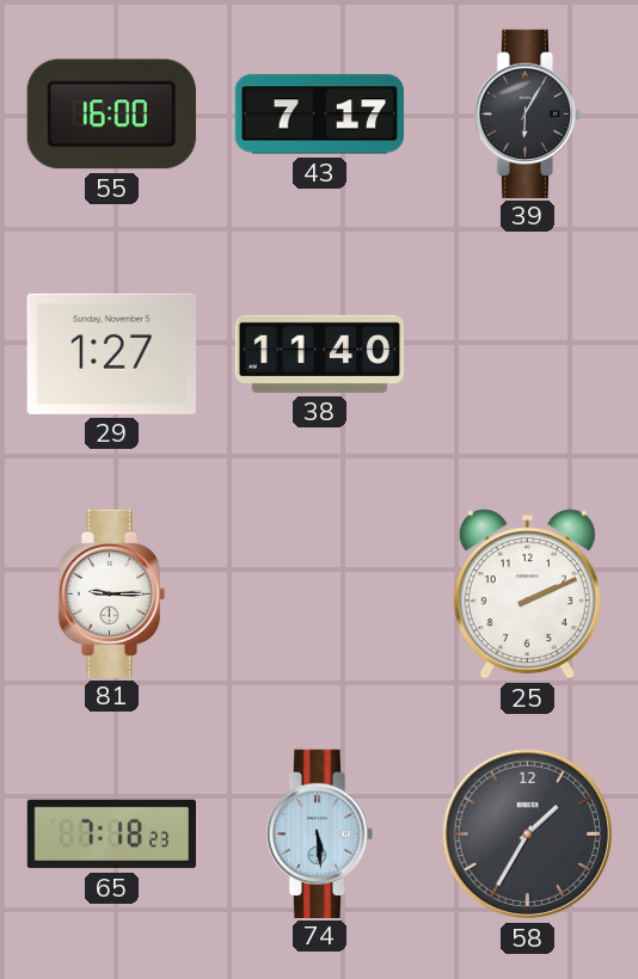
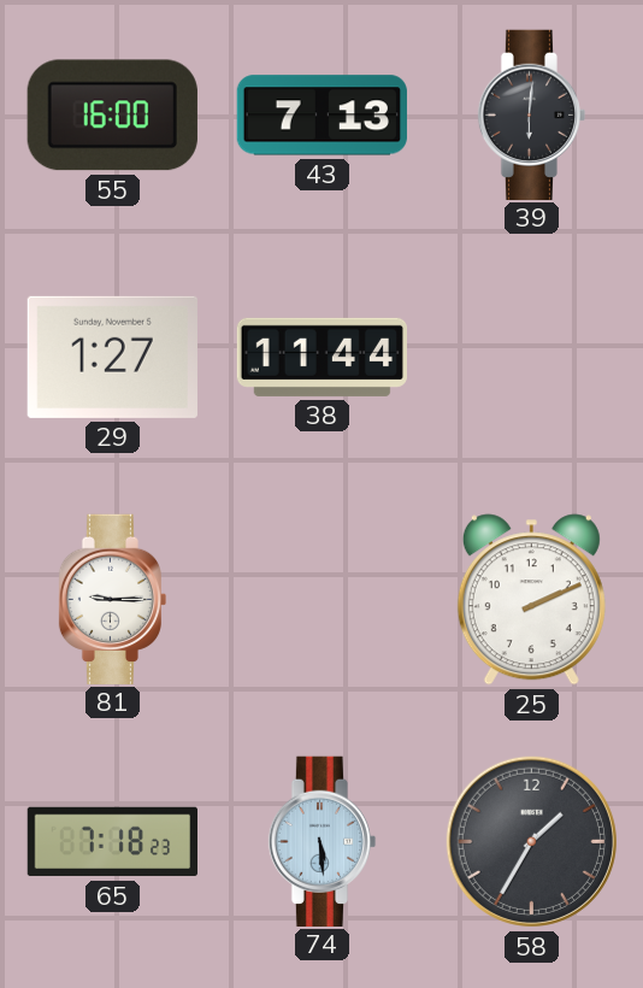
43: 7:17 -> 7:13
39: 6:05 -> 6:01
38: 11:40 -> 11:44
